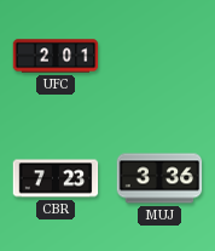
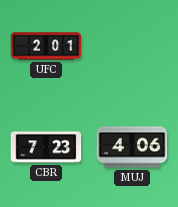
MUJ: 3:36 -> 4:06
